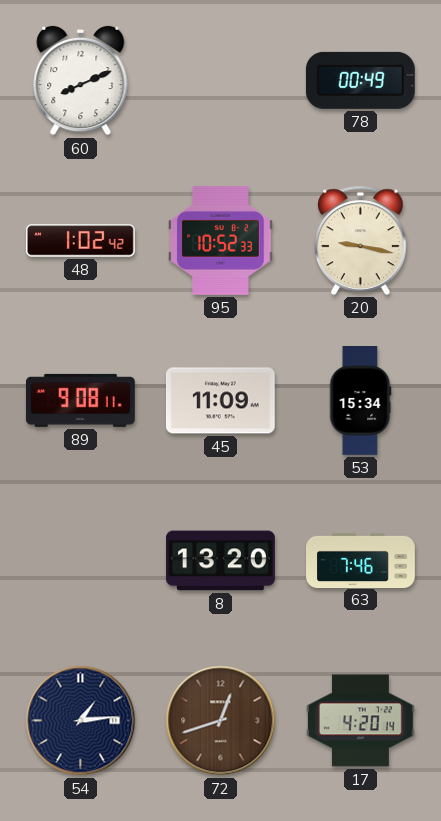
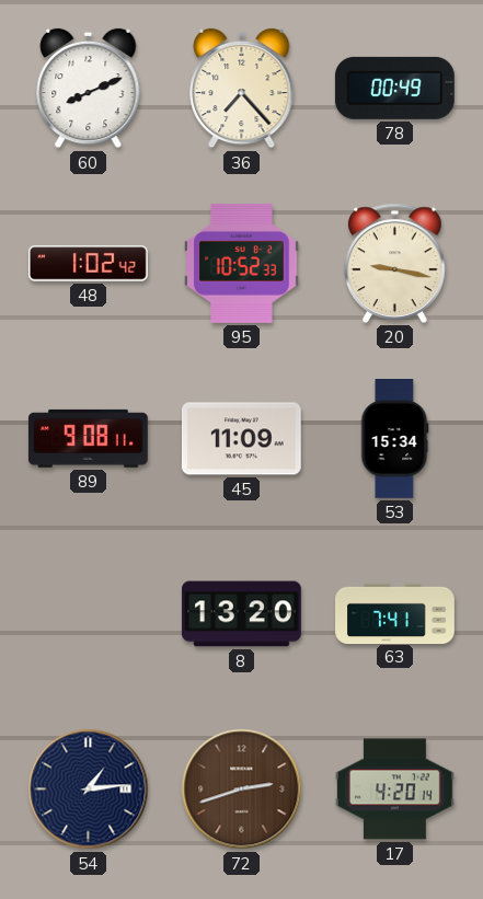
36: none -> 7:23
63: 7:46 -> 7:41
72: 12:42 -> 2:42
